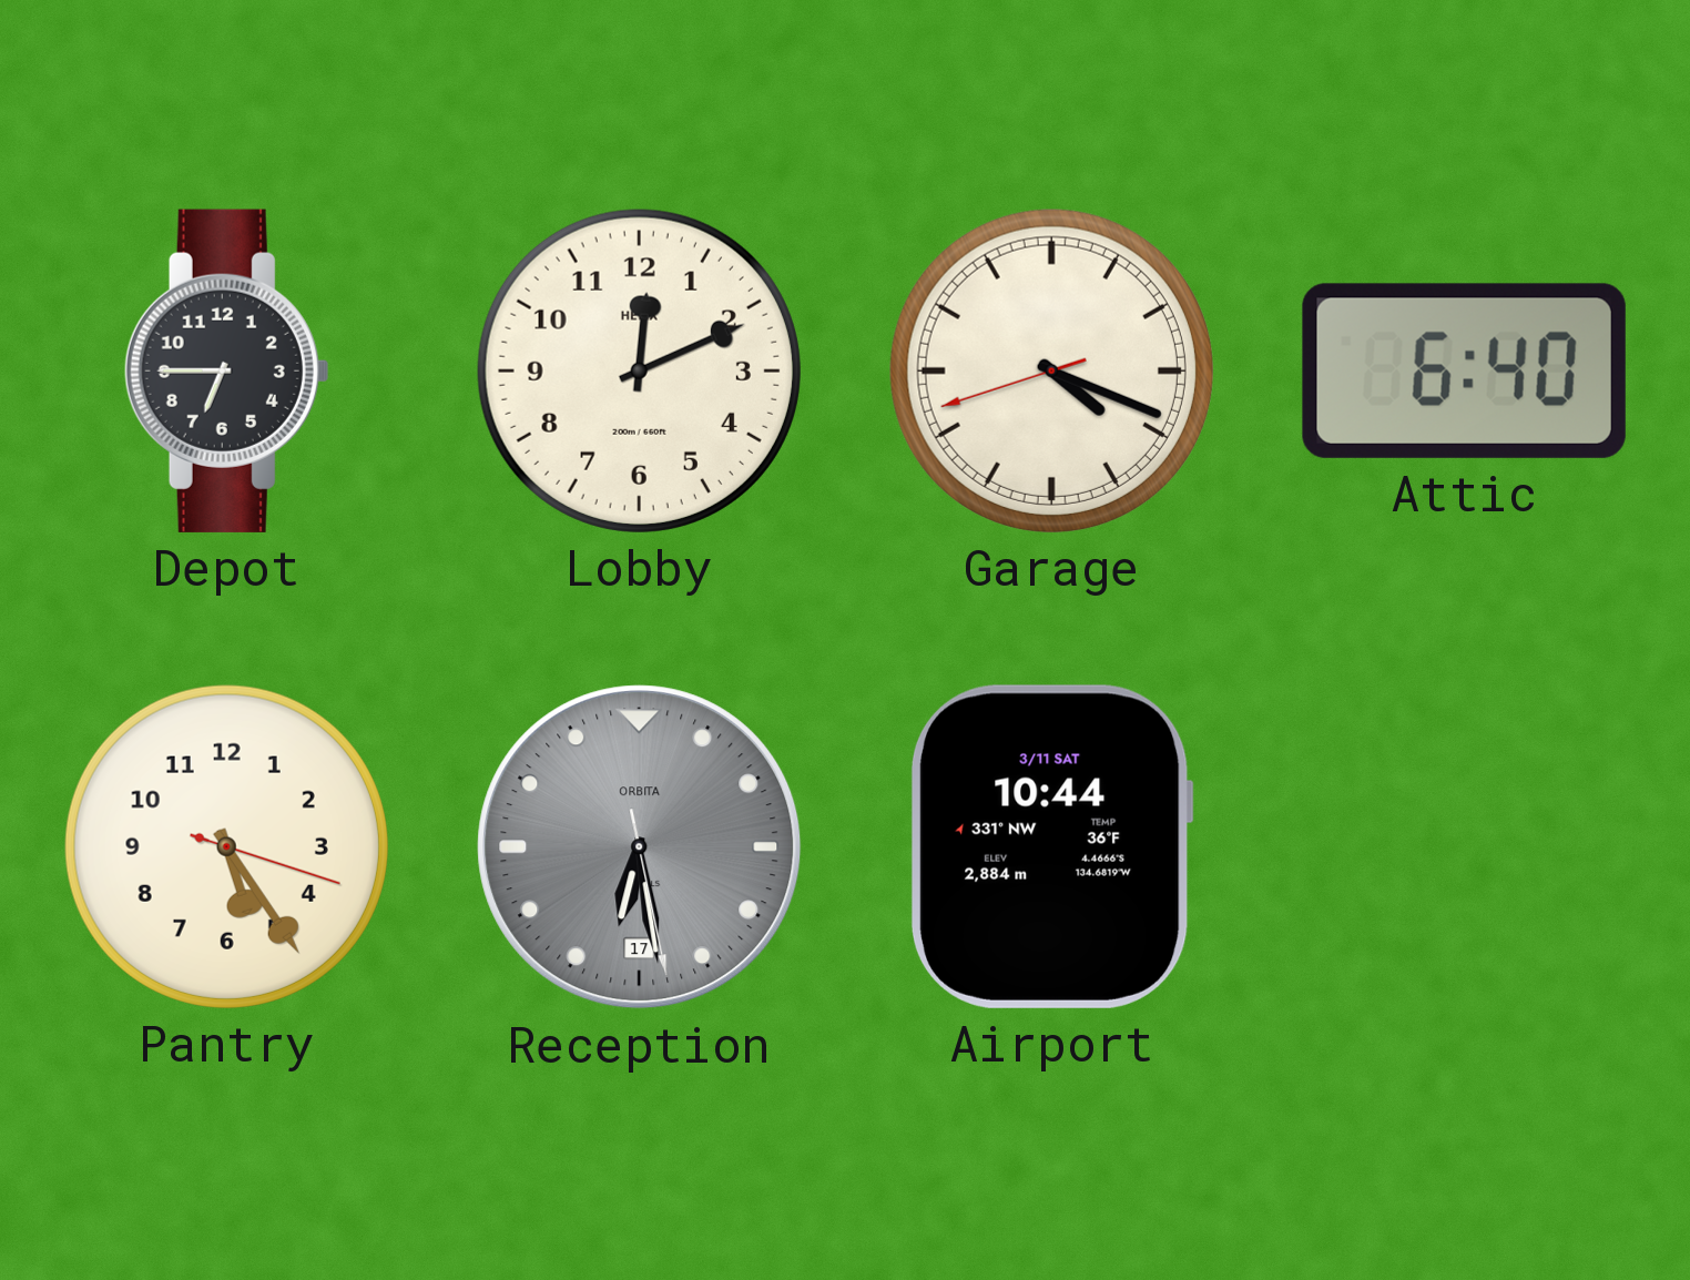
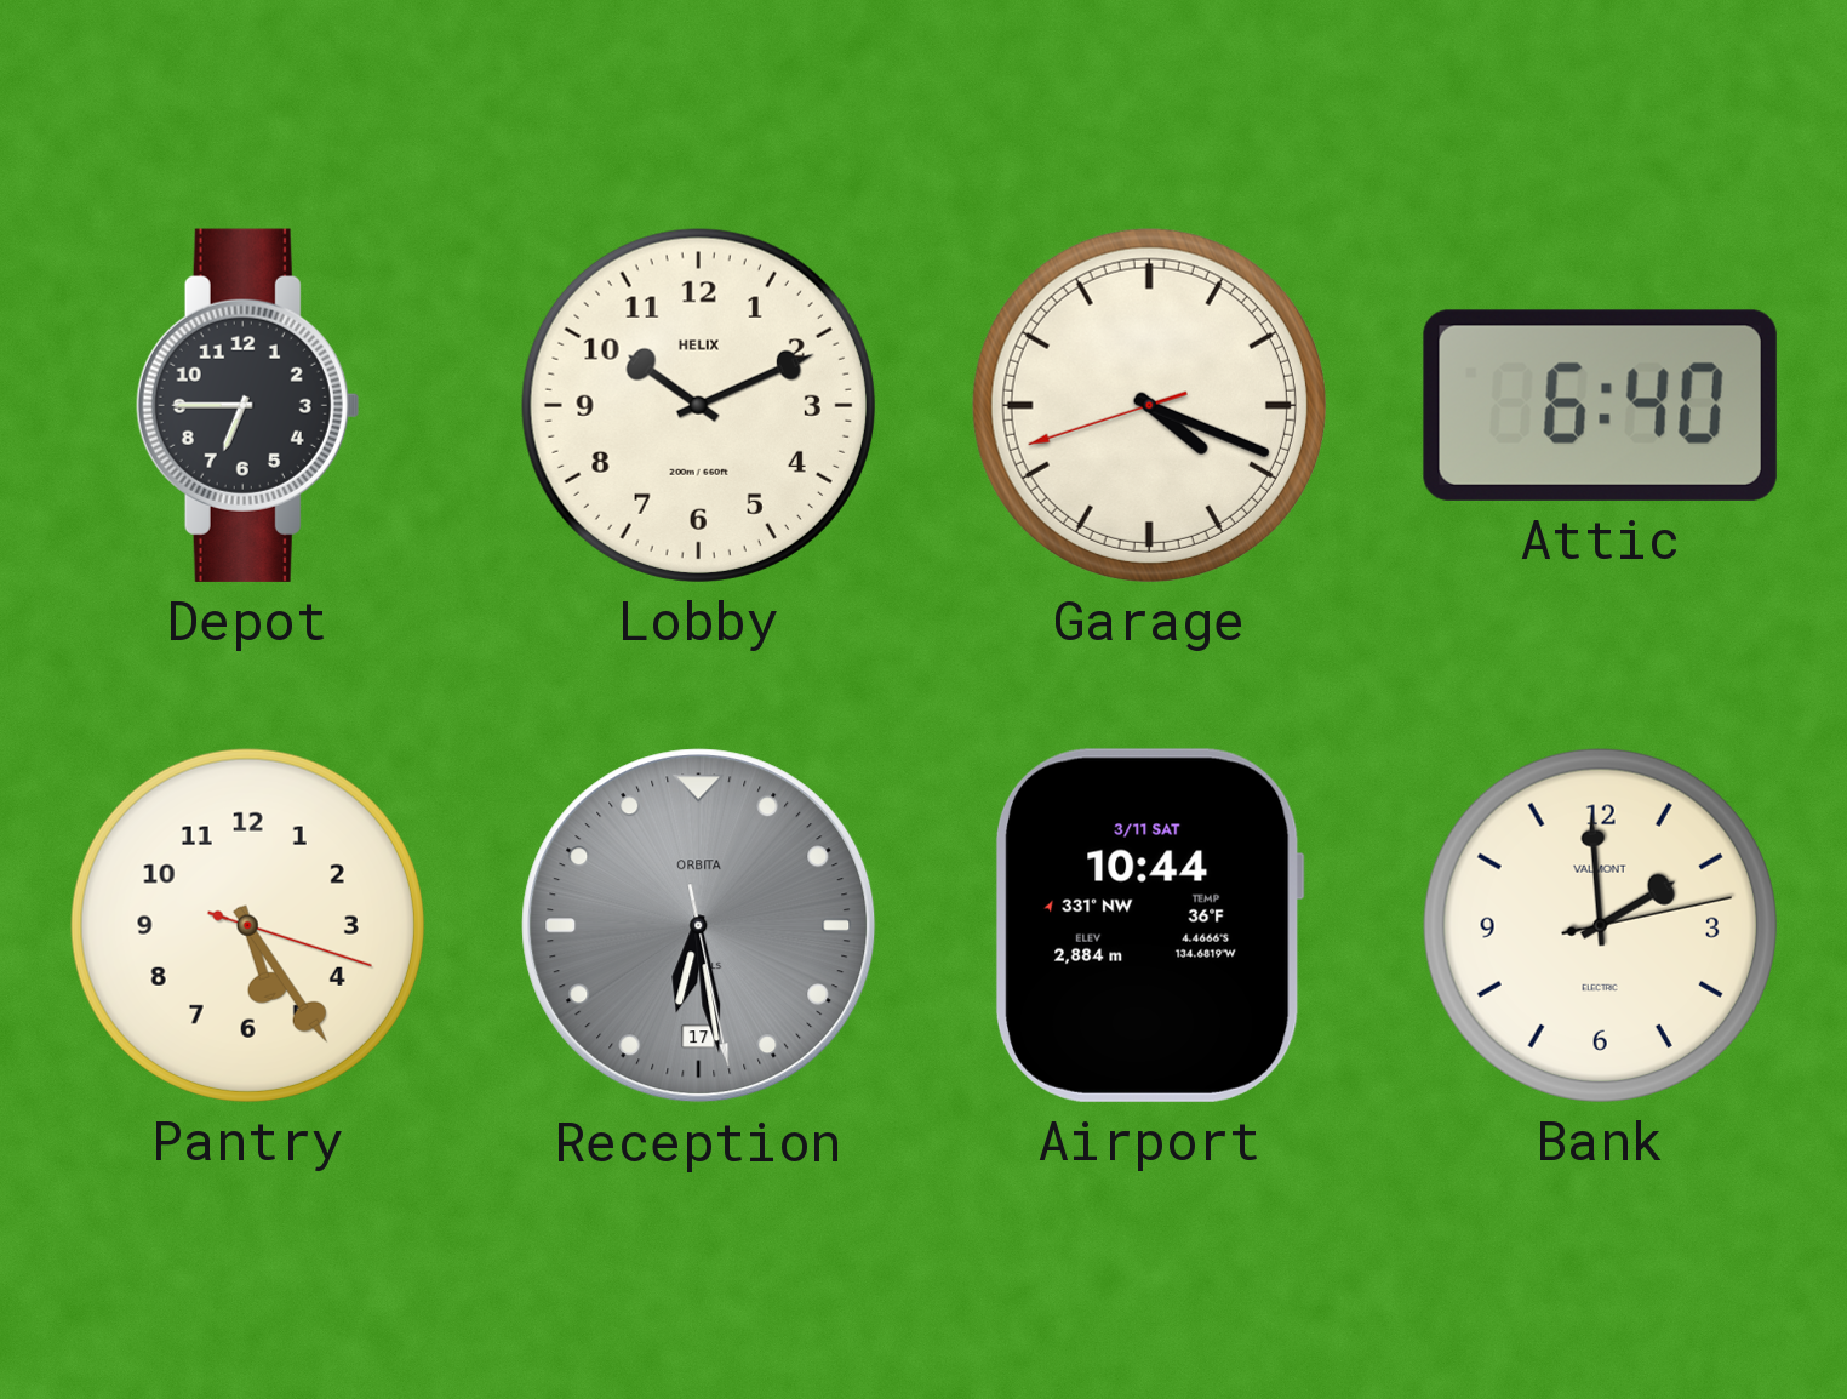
Lobby: 12:11 -> 10:11
Bank: none -> 1:59
